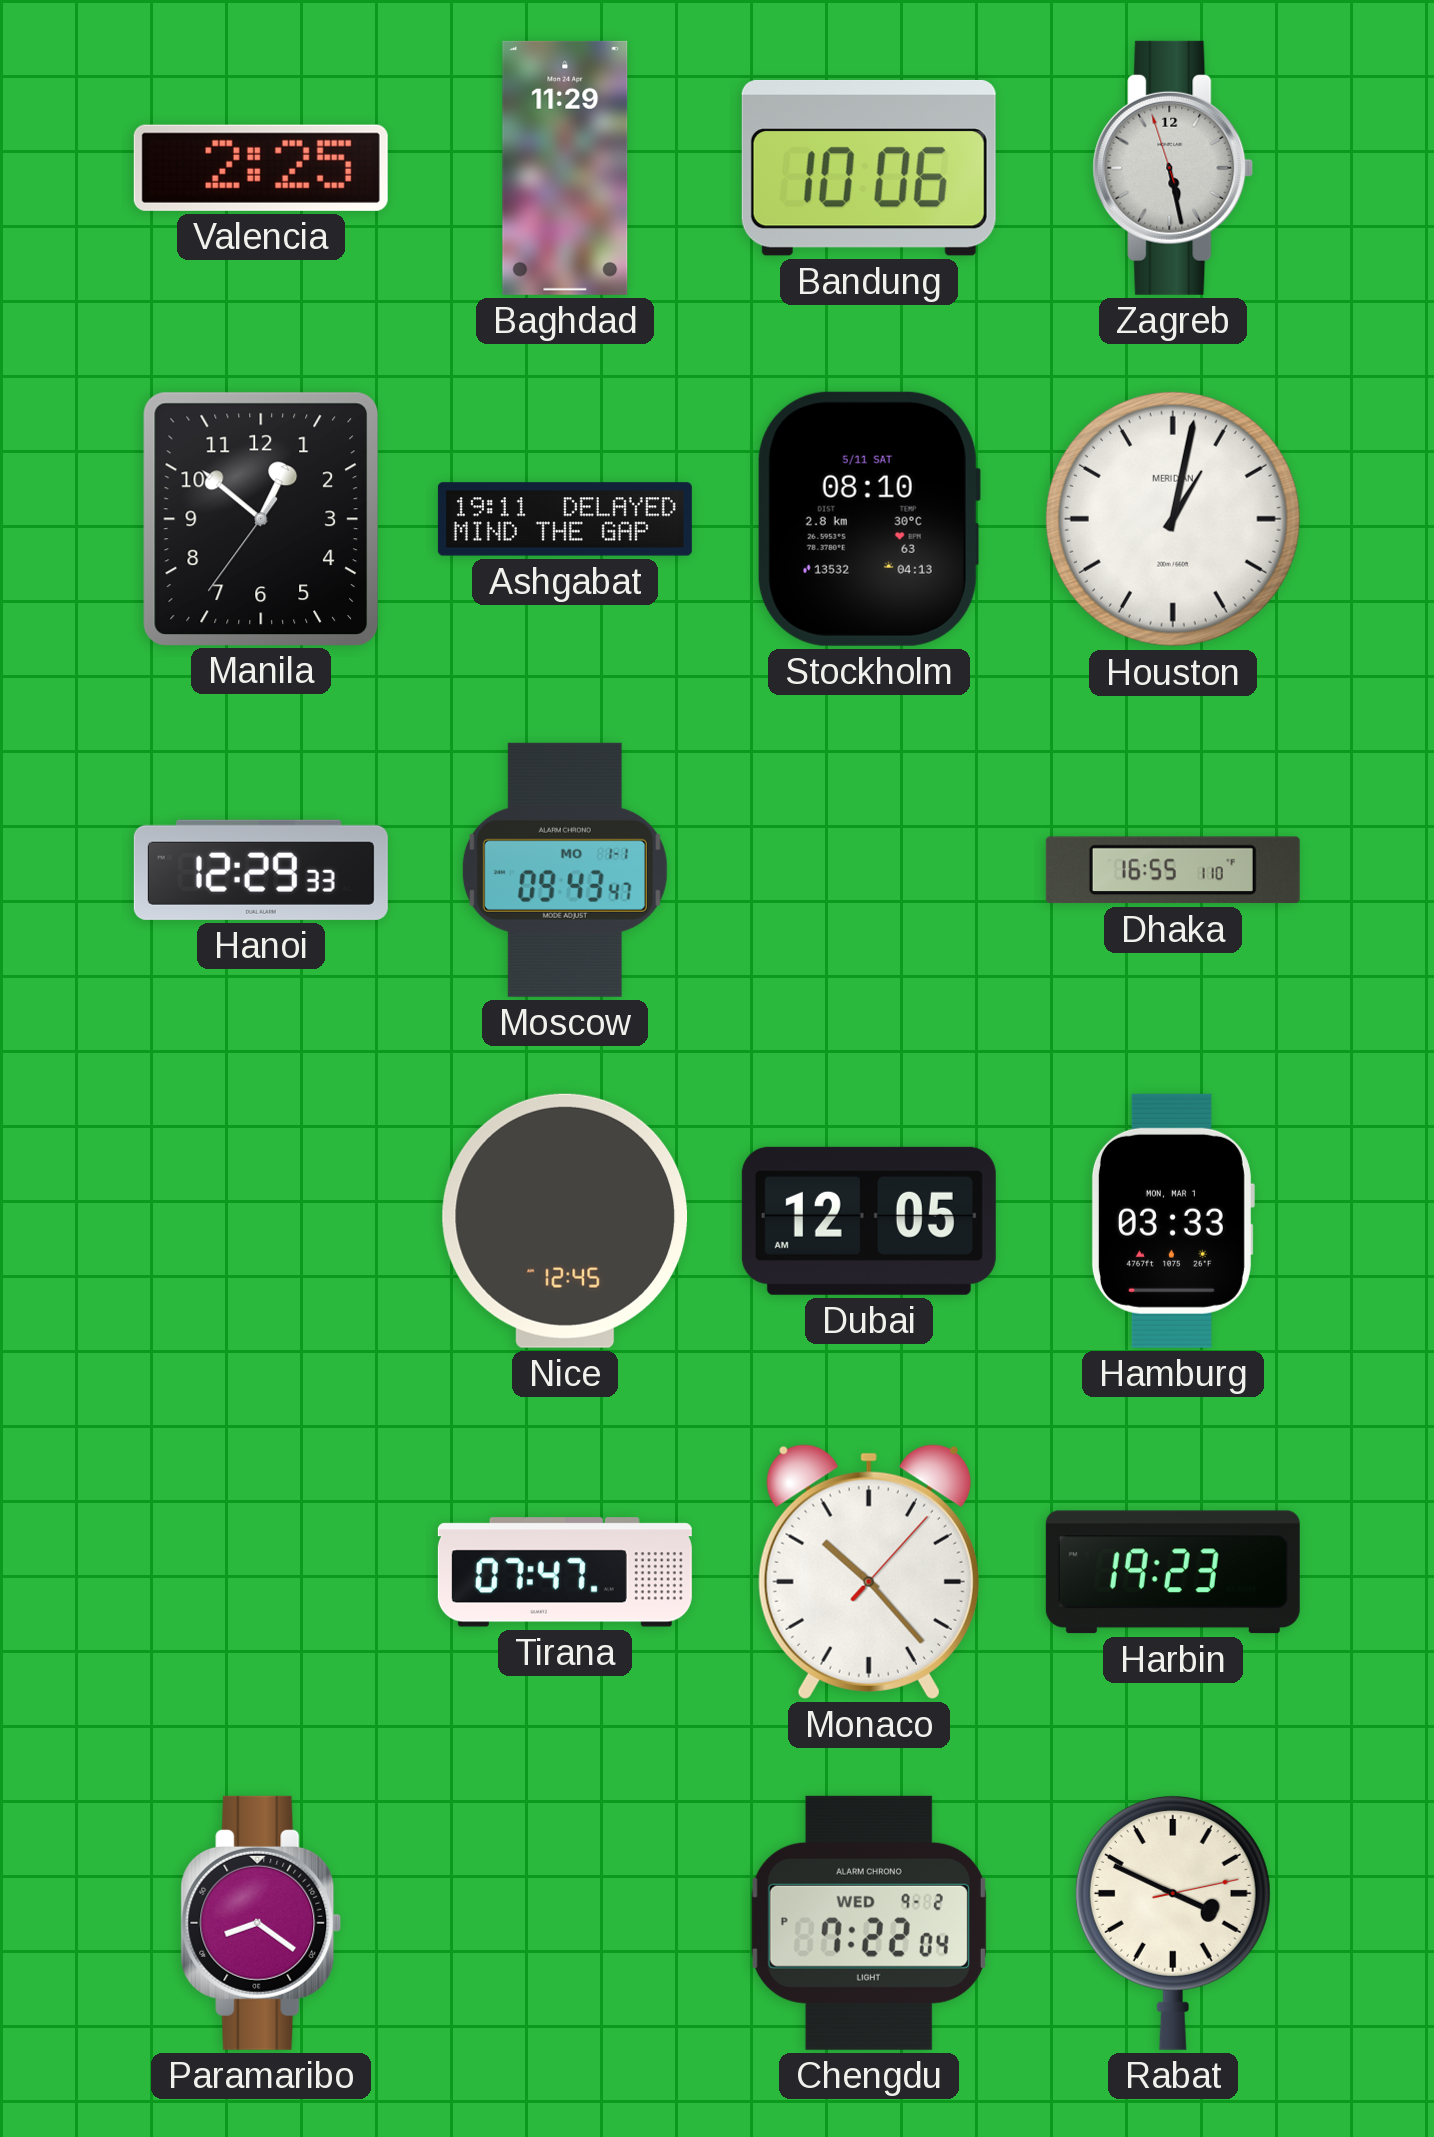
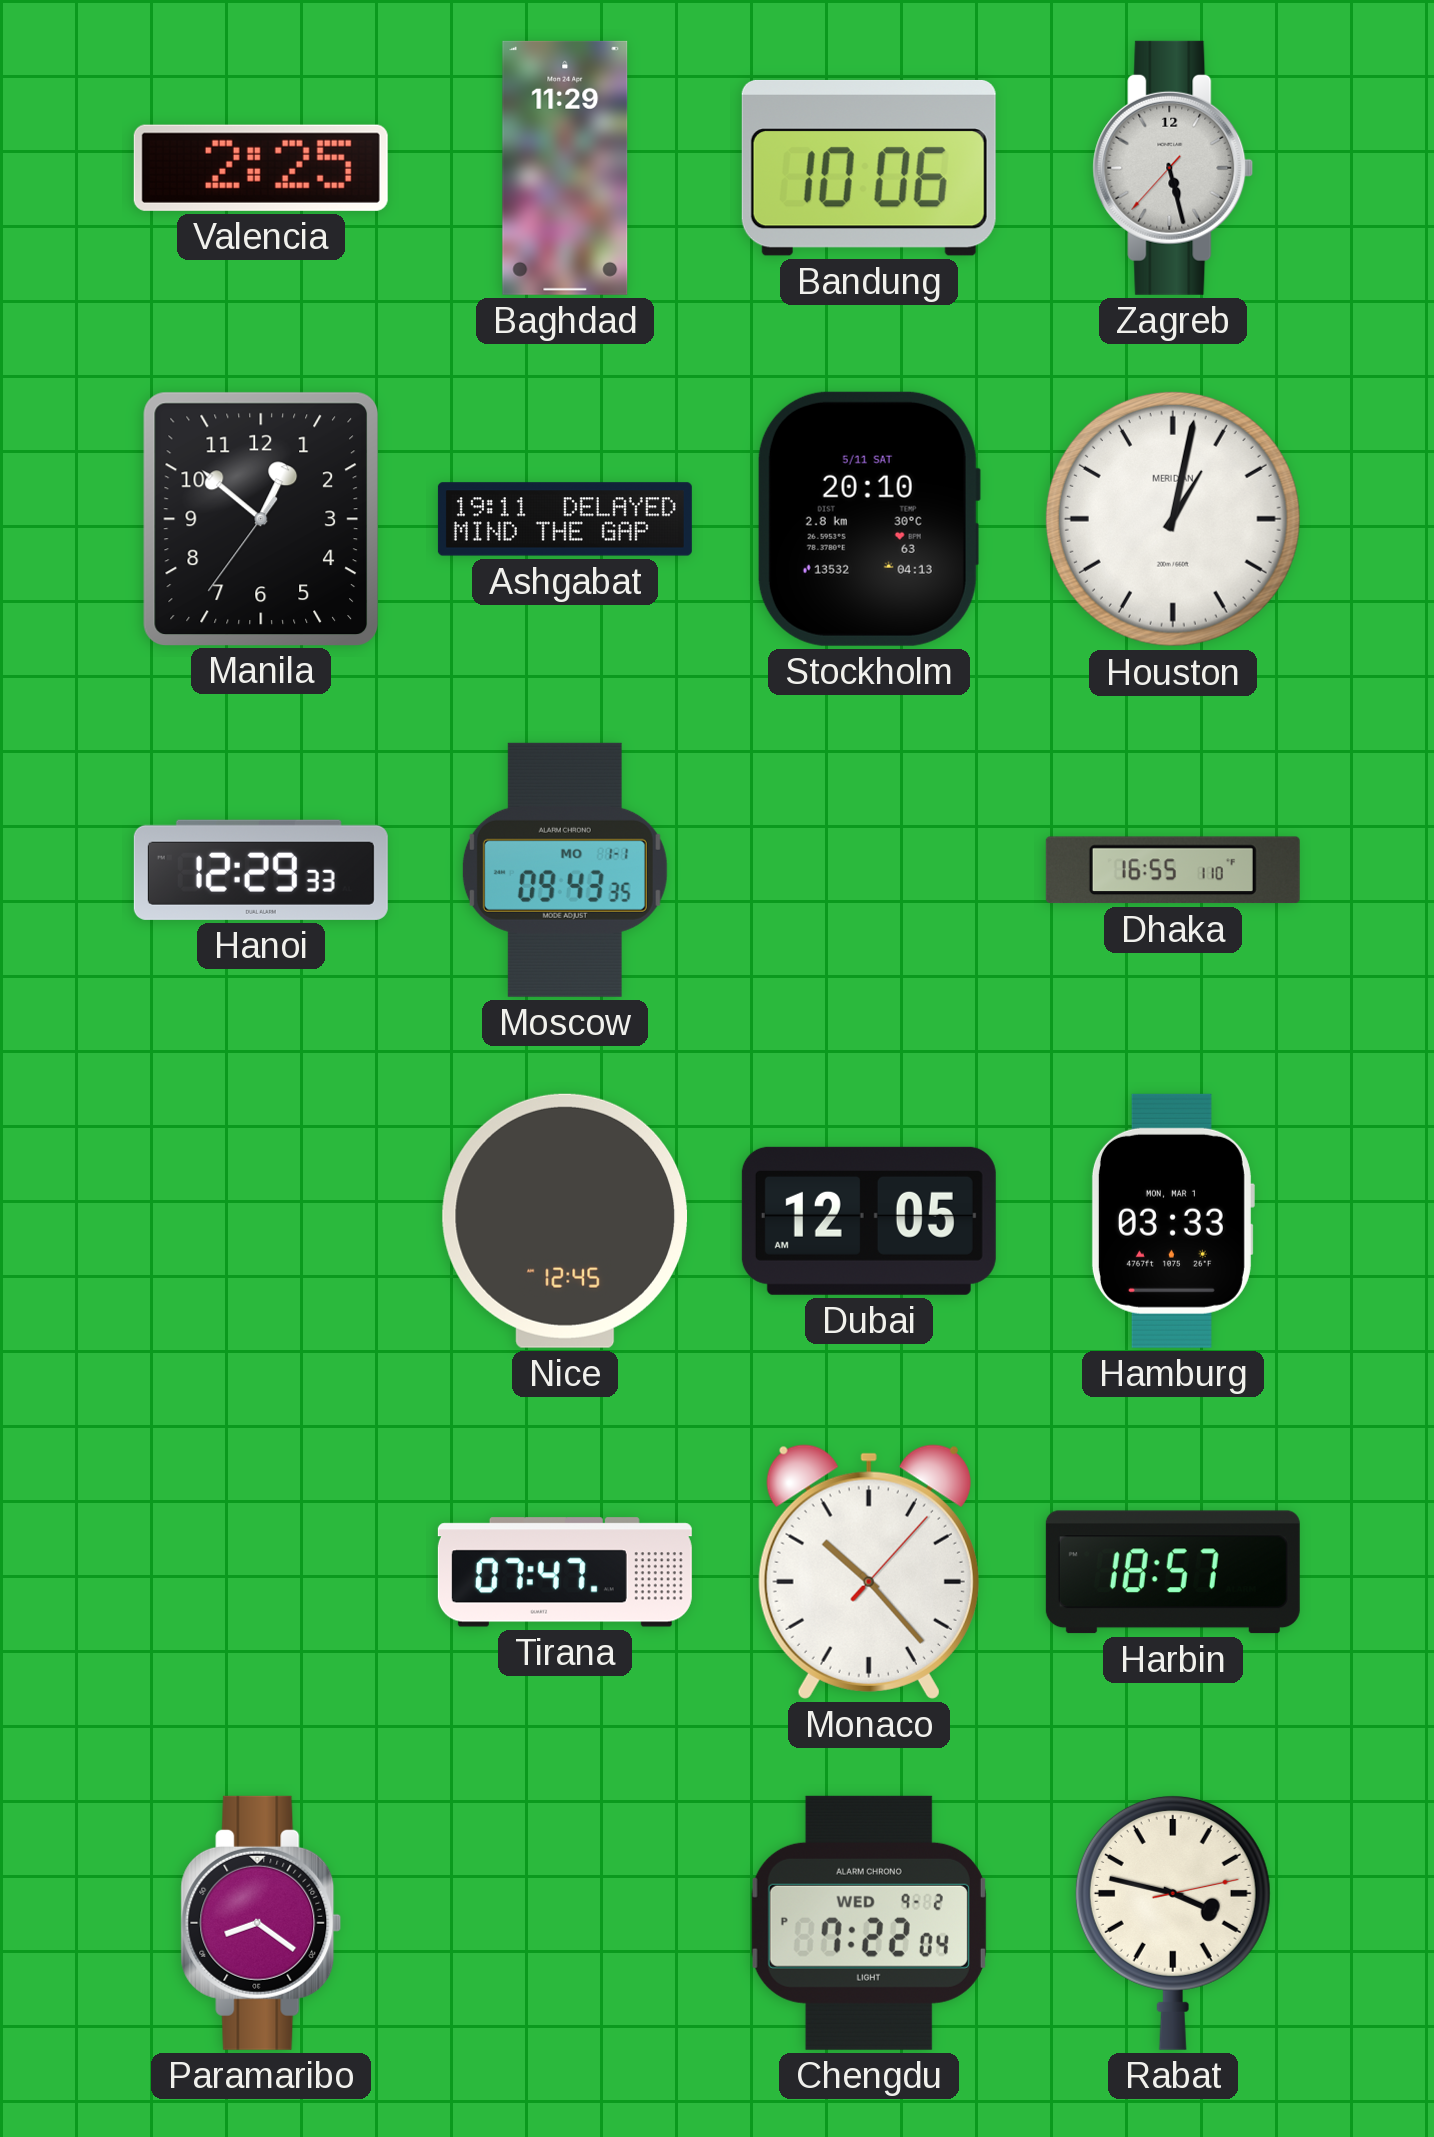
Zagreb: 5:27:57 -> 5:27:37
Stockholm: 08:10 -> 20:10
Moscow: 09:43:47 -> 09:43:35
Harbin: 19:23 -> 18:57
Rabat: 3:49 -> 3:47
